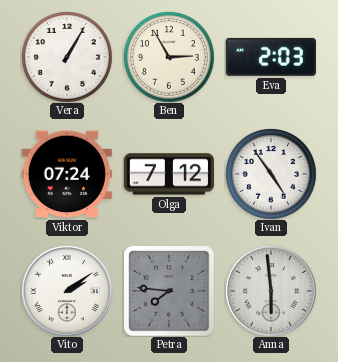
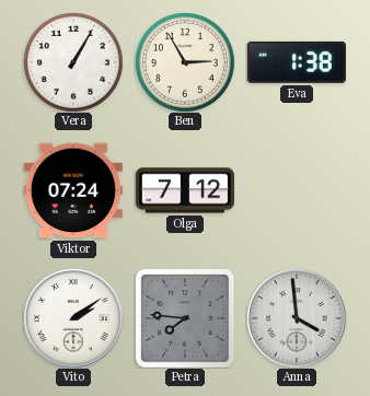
Eva: 2:03 -> 1:38
Ivan: 4:54 -> none
Anna: 5:59 -> 3:59
